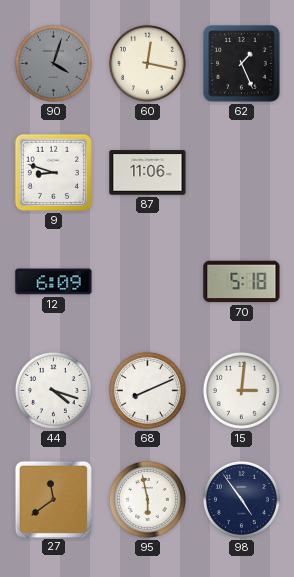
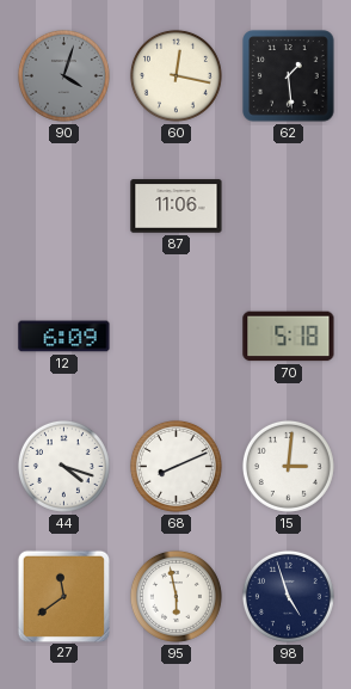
62: 1:26 -> 1:29
9: 8:48 -> none
98: 4:54 -> 4:57
